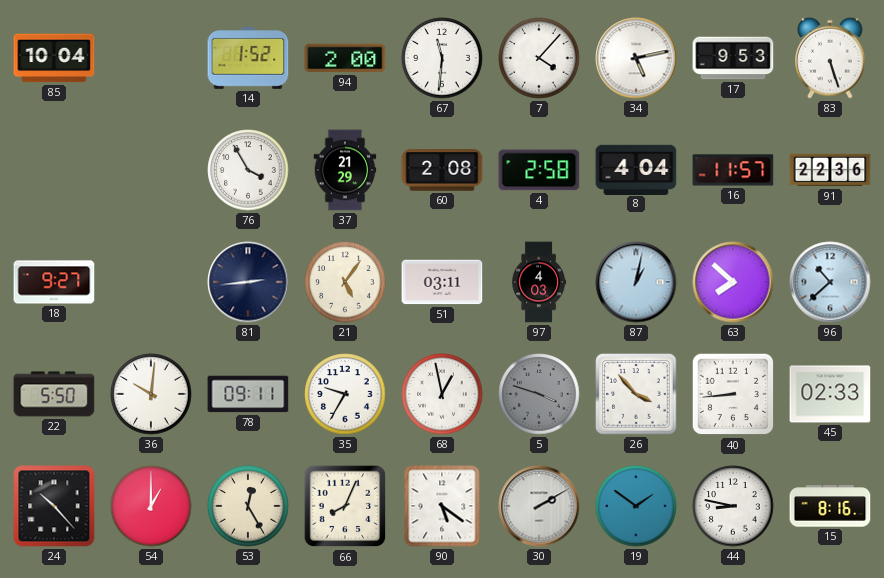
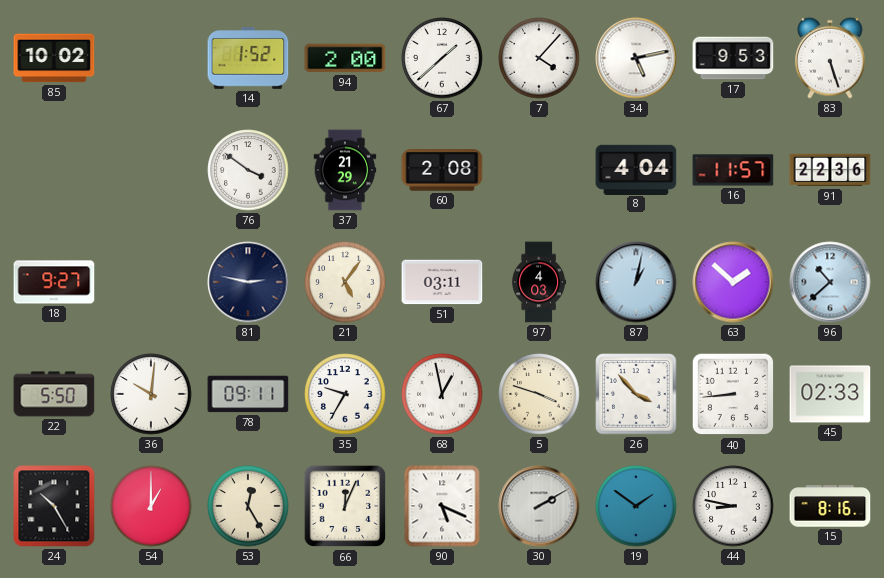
85: 10:04 -> 10:02
67: 11:31 -> 1:38
76: 3:55 -> 3:51
4: 2:58 -> none
81: 2:44 -> 2:47
63: 7:52 -> 1:52
5 dial: grey -> cream
24: 10:23 -> 10:25
66: 8:04 -> 12:04
90: 5:21 -> 5:19
